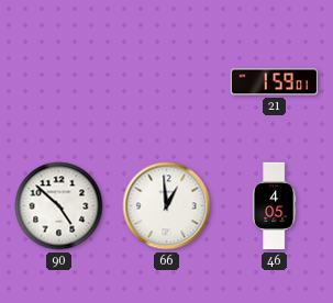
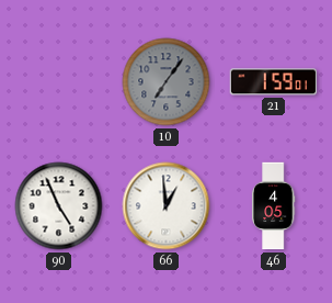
10: none -> 7:06
90: 4:52 -> 4:56
